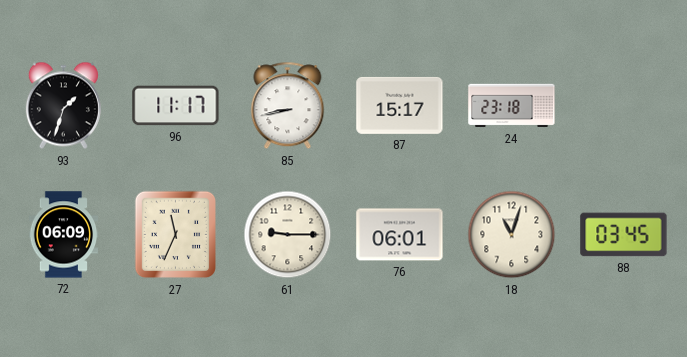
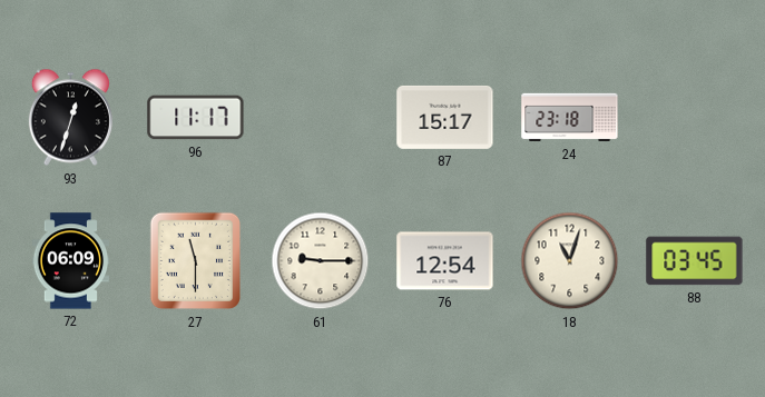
93: 1:33 -> 12:33
85: 8:43 -> none
27: 11:34 -> 11:30
76: 06:01 -> 12:54
